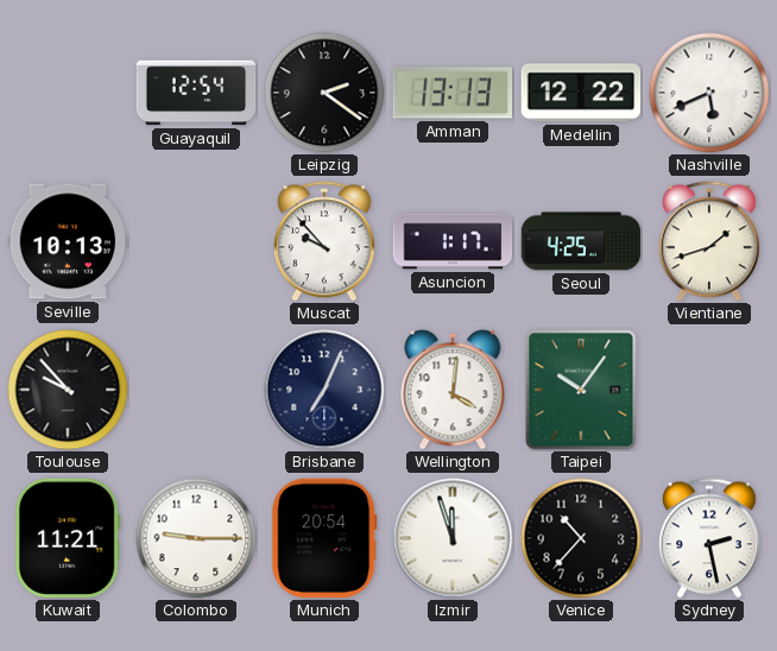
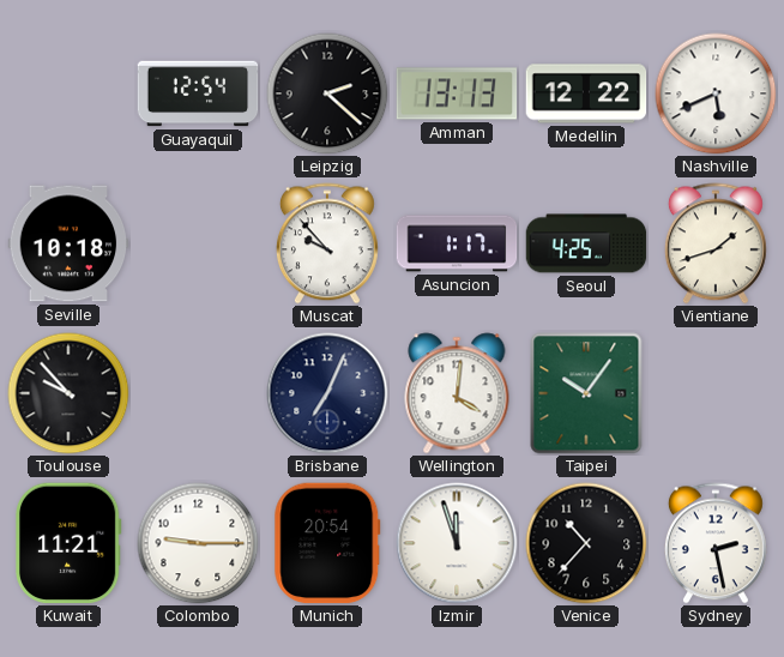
Leipzig: 2:21 -> 2:22
Seville: 10:13 -> 10:18
